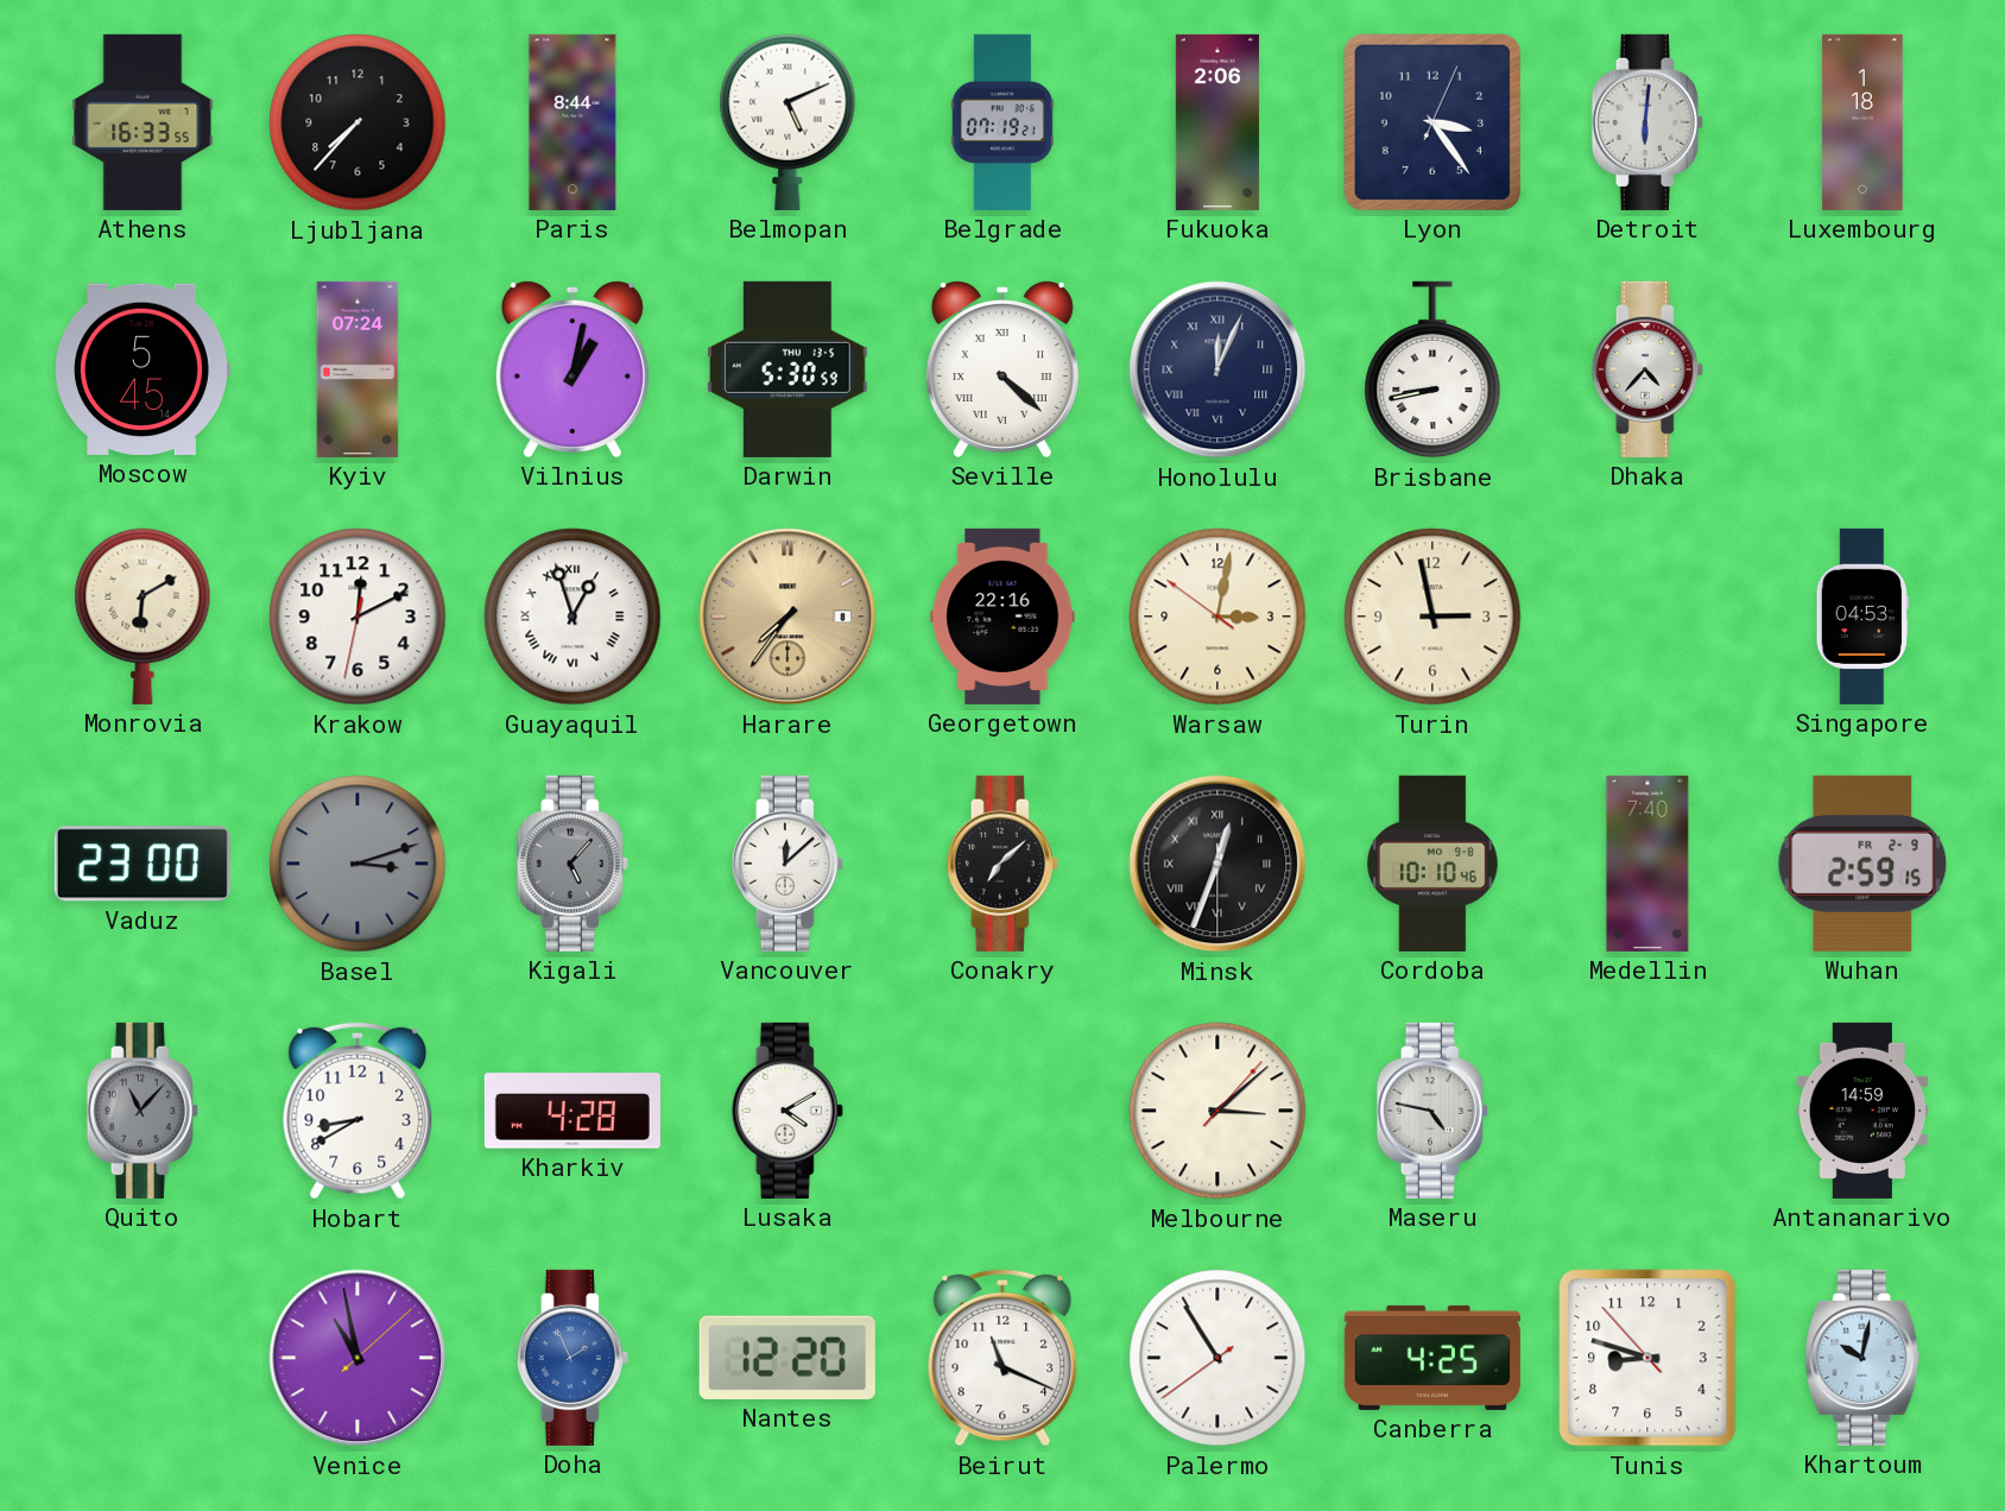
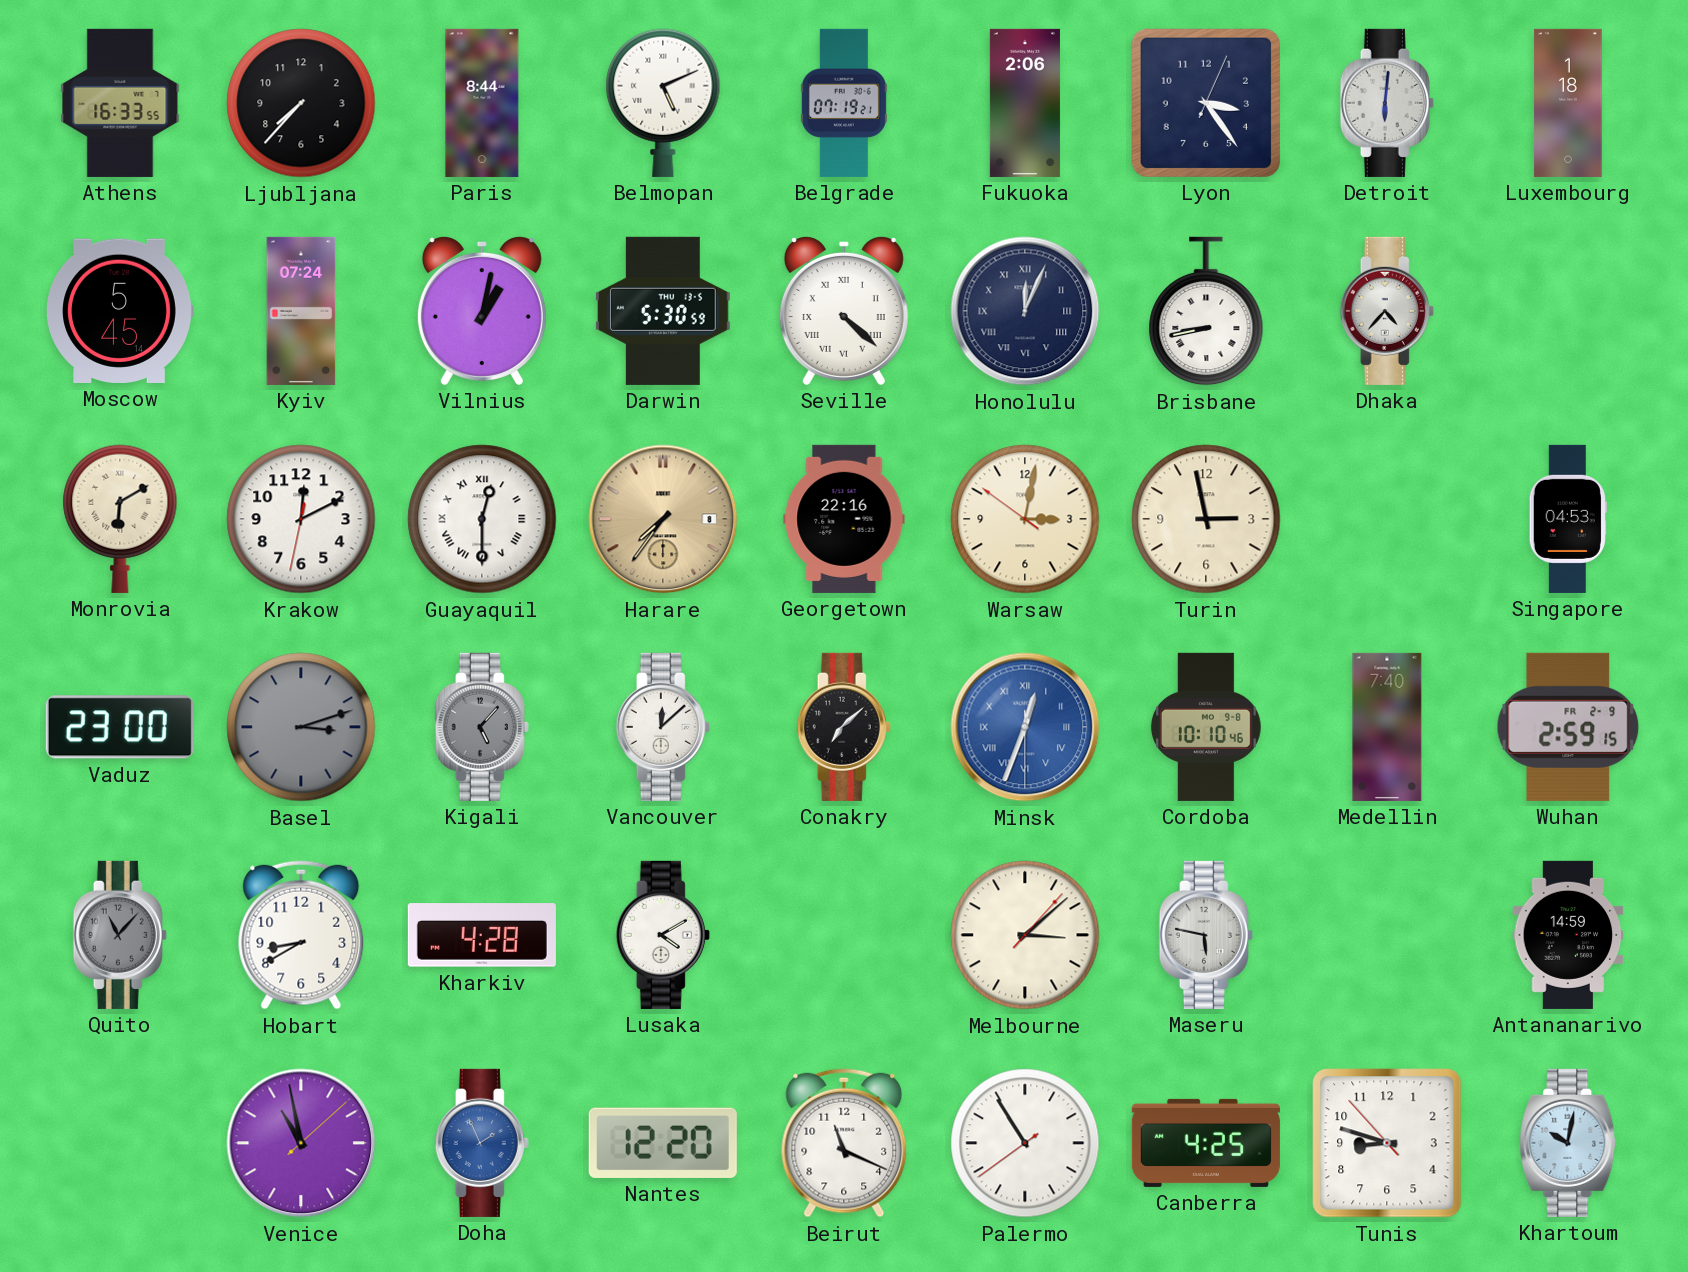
Guayaquil: 12:57 -> 12:30
Minsk dial: black -> blue
Maseru: 4:47 -> 5:47
